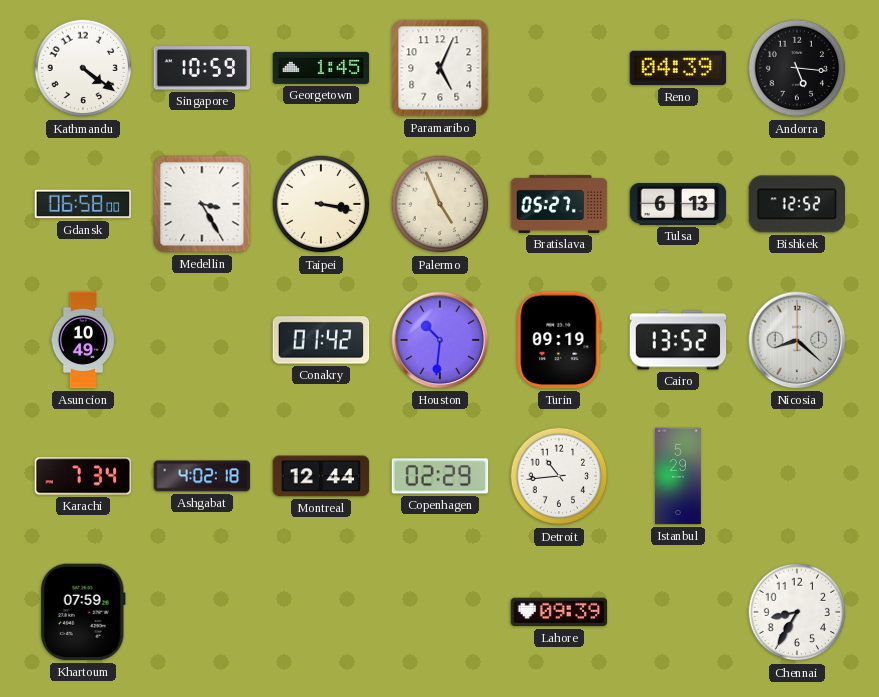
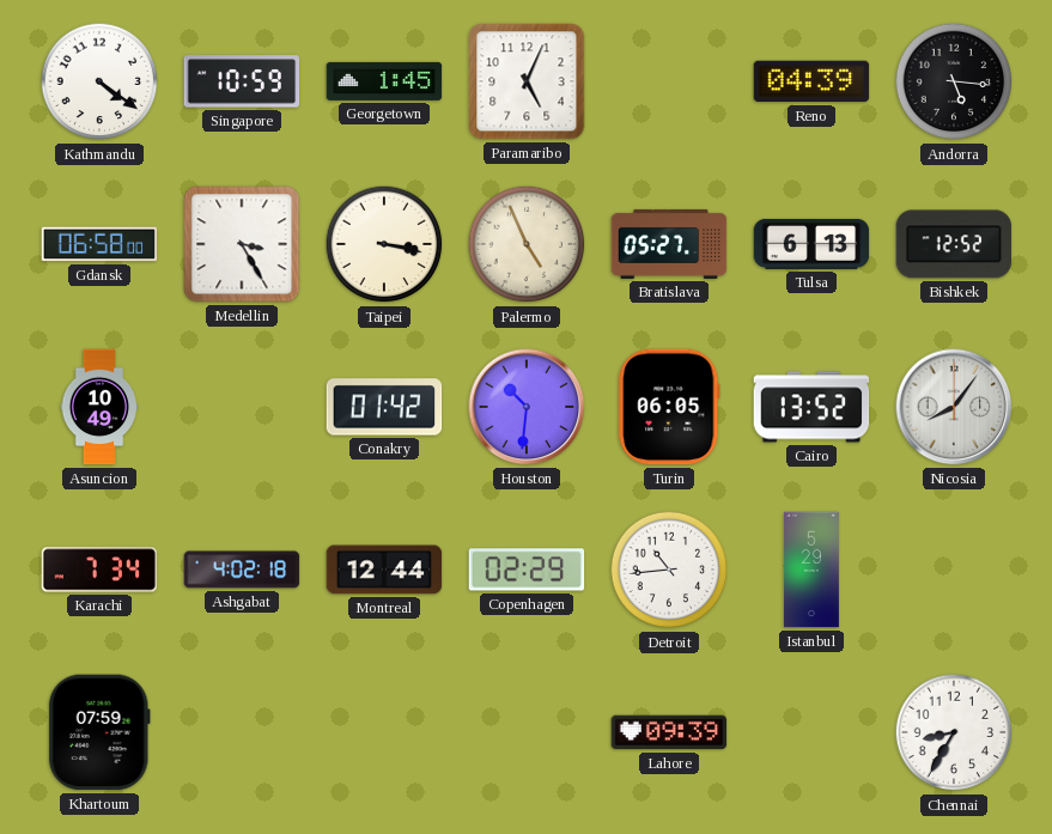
Turin: 09:19 -> 06:05
Nicosia: 8:22 -> 8:06
